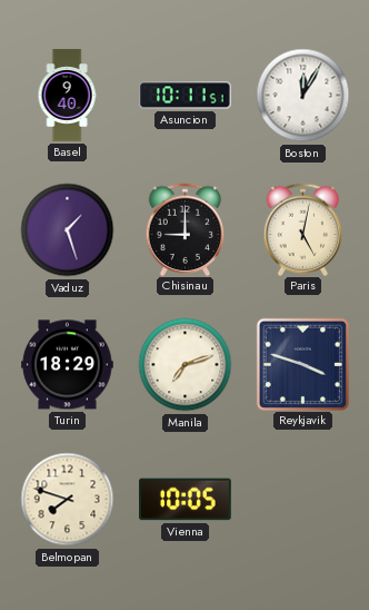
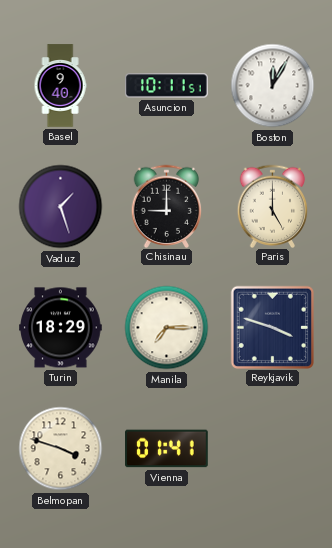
Paris: 5:02 -> 5:00
Manila: 7:12 -> 7:15
Belmopan: 7:48 -> 3:48
Vienna: 10:05 -> 01:41
